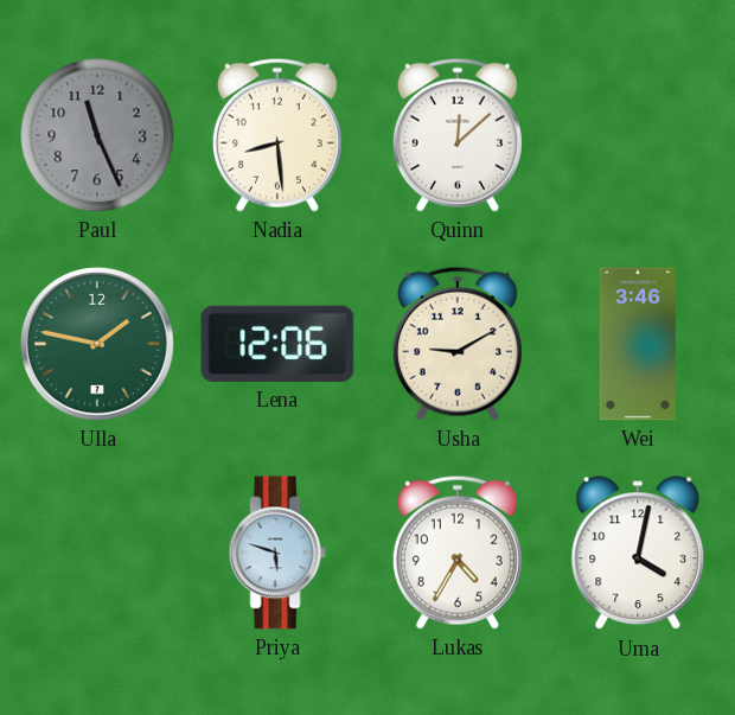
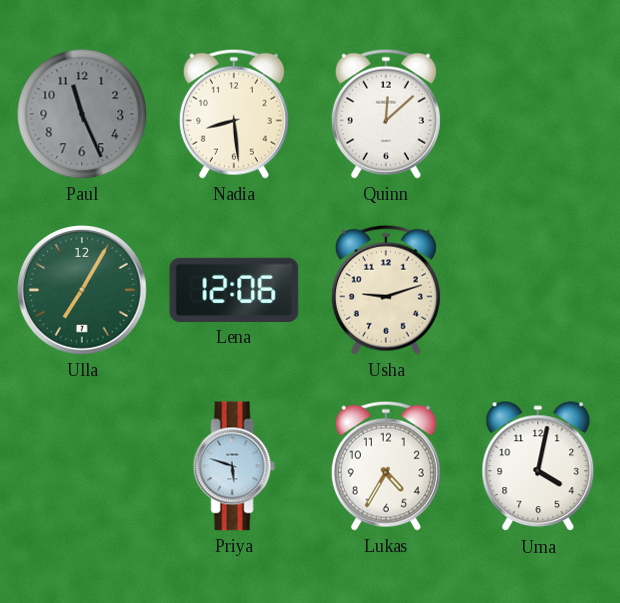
Ulla: 1:47 -> 7:05
Usha: 9:10 -> 9:12
Wei: 3:46 -> none
